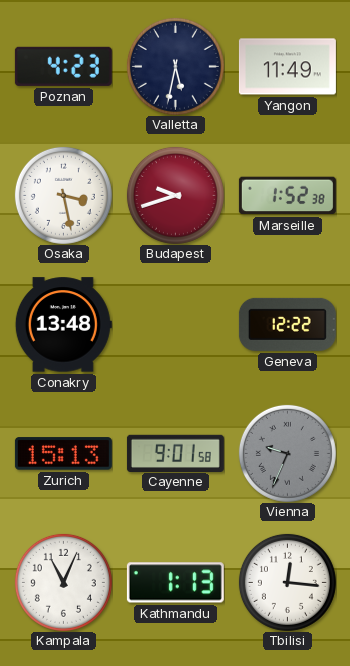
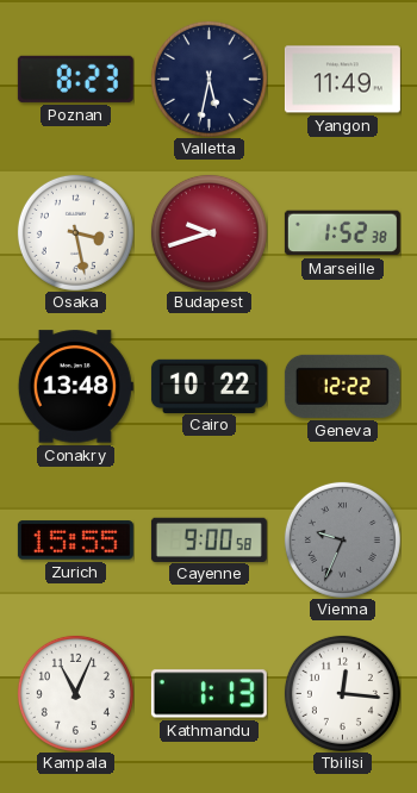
Poznan: 4:23 -> 8:23
Cairo: none -> 10:22
Zurich: 15:13 -> 15:55
Cayenne: 9:01 -> 9:00
